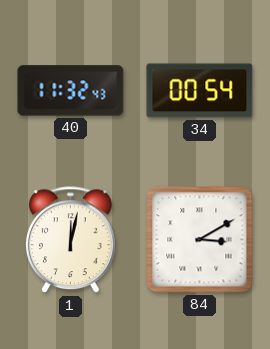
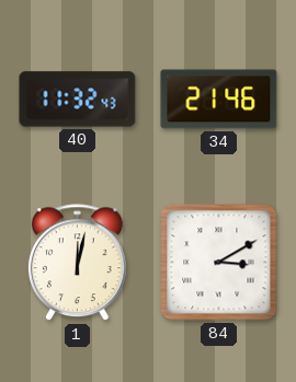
34: 00:54 -> 21:46
